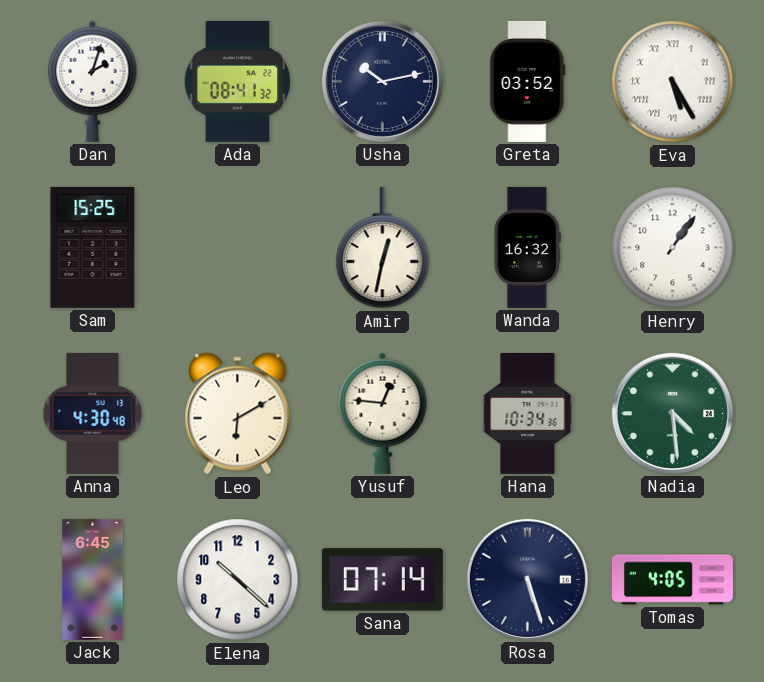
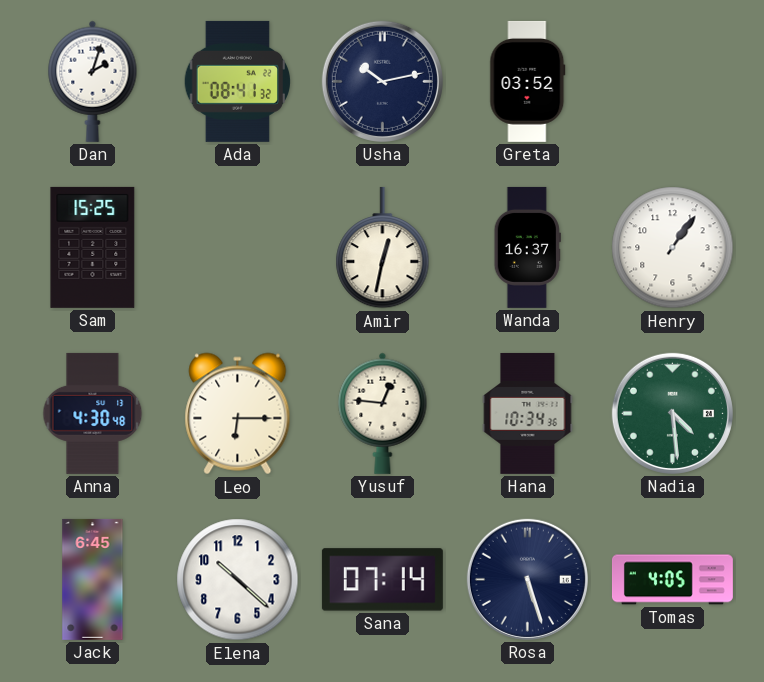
Eva: 5:25 -> none
Wanda: 16:32 -> 16:37
Leo: 6:10 -> 6:15
